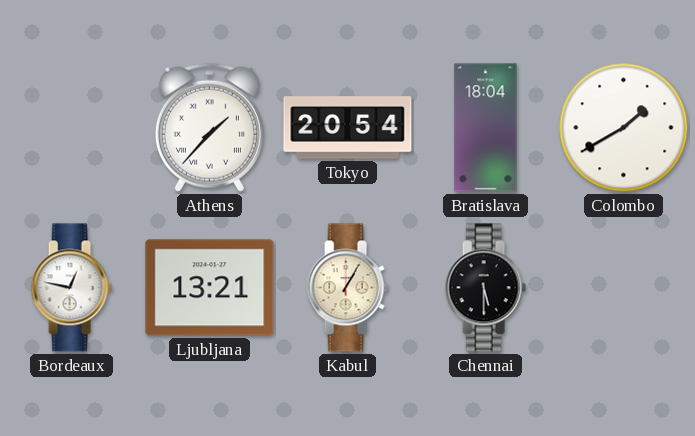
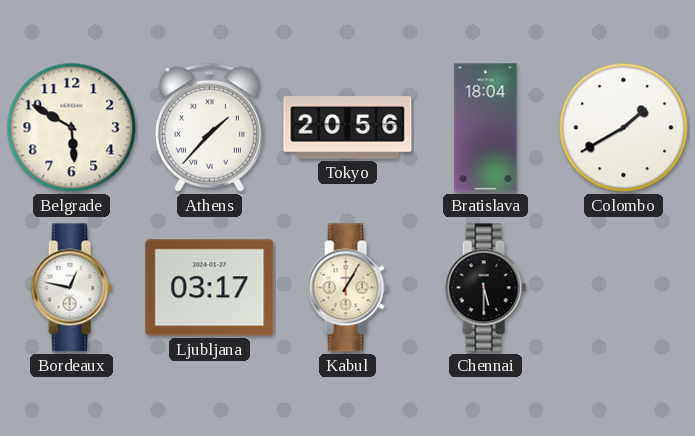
Belgrade: none -> 5:50
Tokyo: 20:54 -> 20:56
Ljubljana: 13:21 -> 03:17
